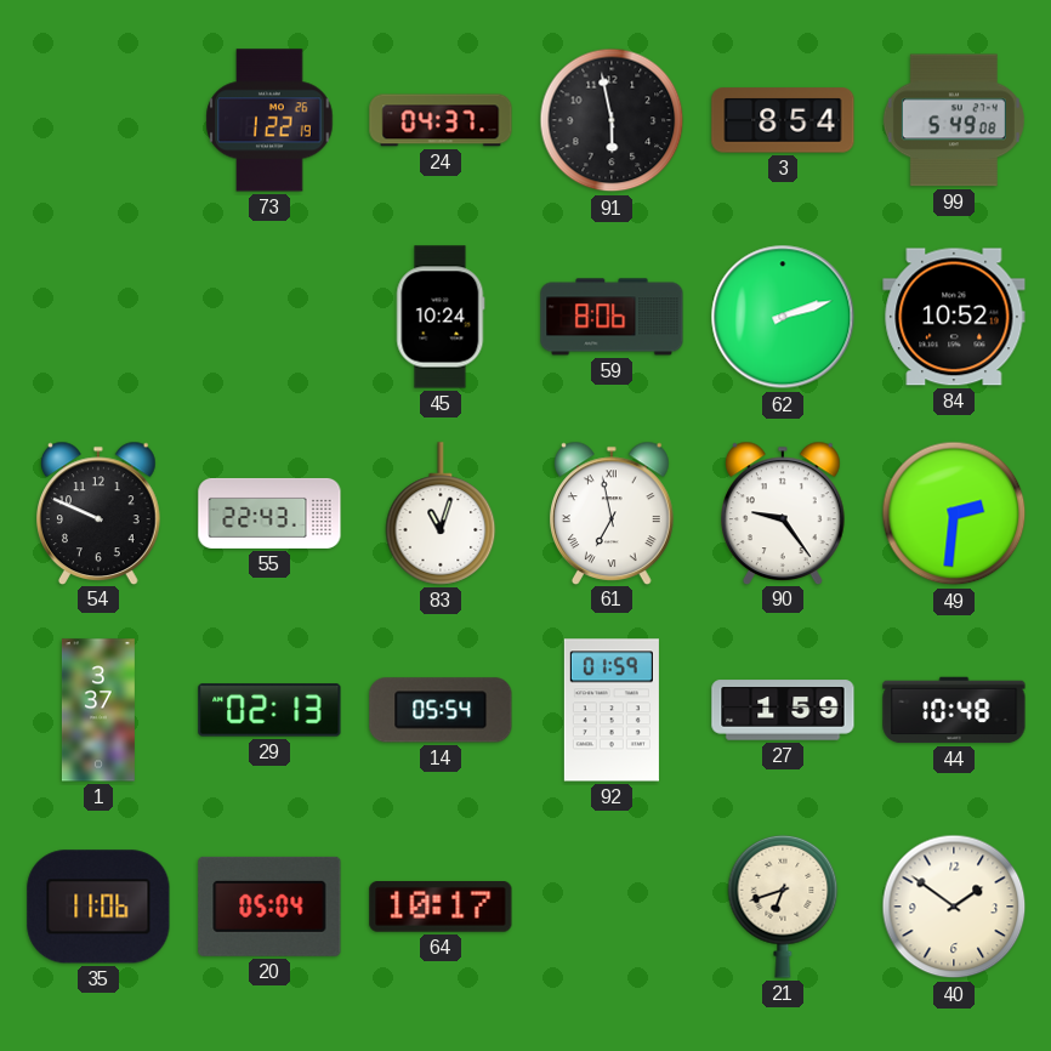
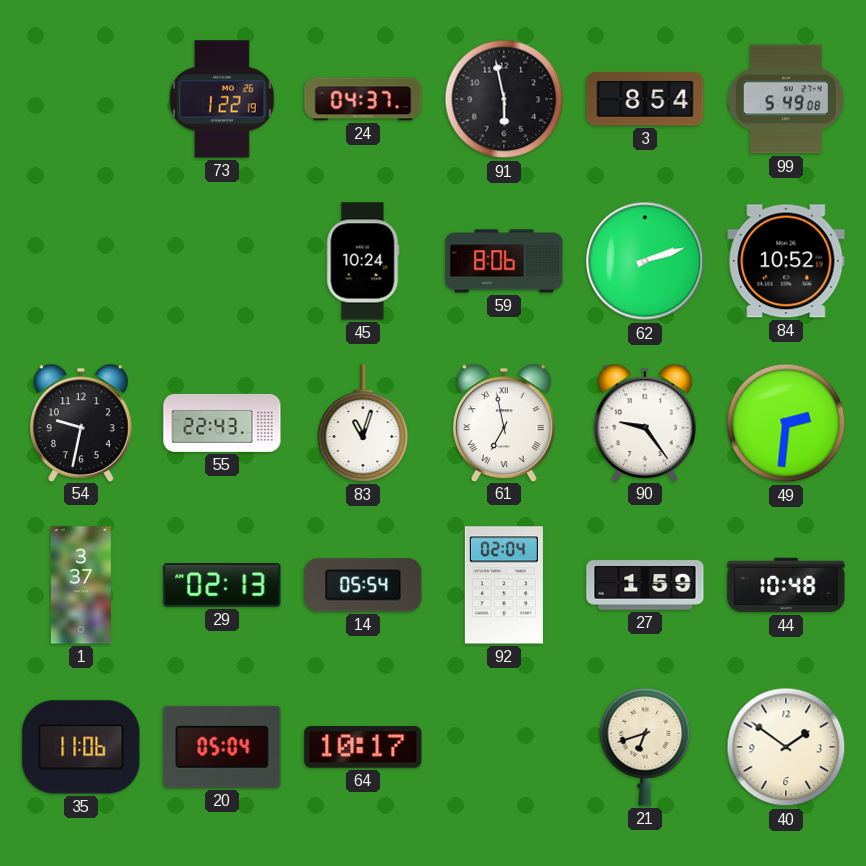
54: 9:49 -> 9:32
92: 01:59 -> 02:04
